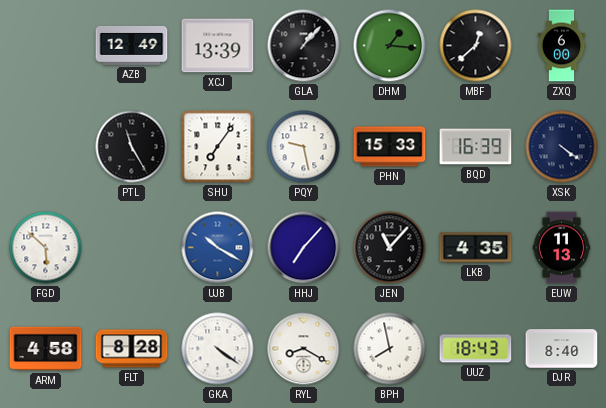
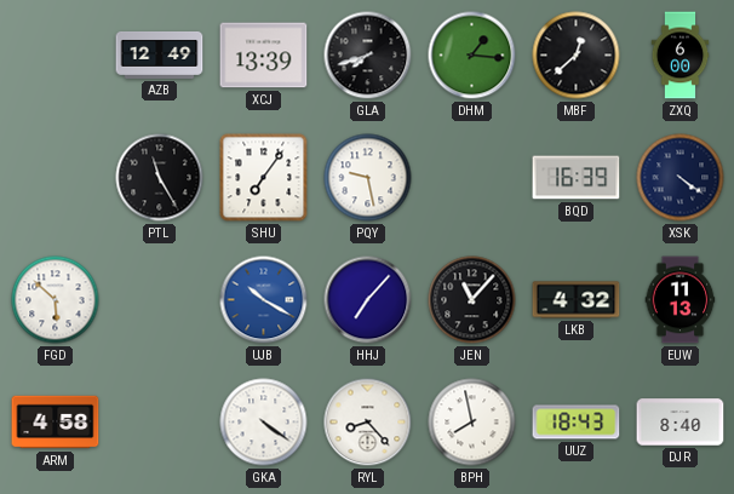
GLA: 1:07 -> 7:42
PHN: 15:33 -> none
LKB: 4:35 -> 4:32
FLT: 8:28 -> none
RYL: 8:20 -> 8:23
